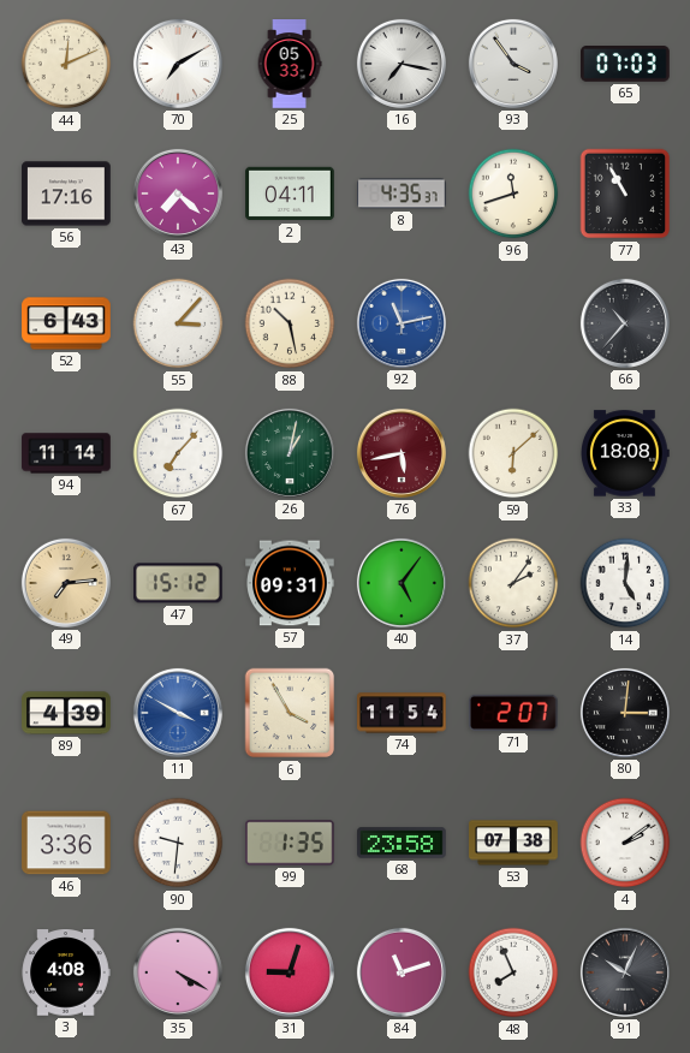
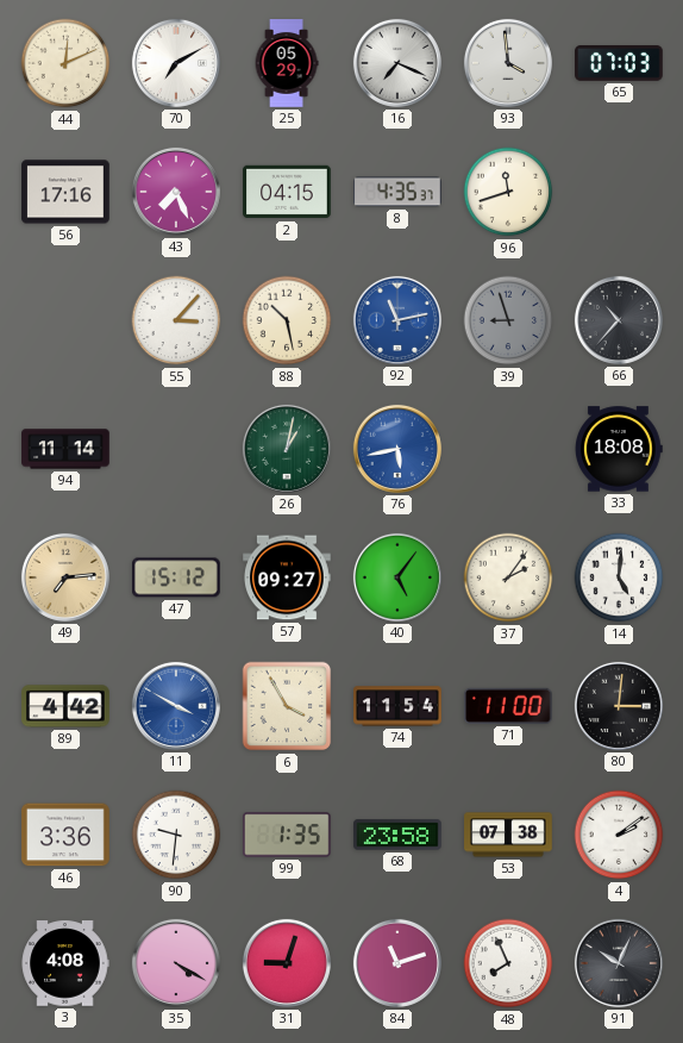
25: 05:33 -> 05:29
16: 7:17 -> 7:19
93: 3:54 -> 3:59
43: 7:22 -> 7:26
2: 04:11 -> 04:15
77: 10:55 -> none
52: 6:43 -> none
39: none -> 8:57
67: 7:07 -> none
76 dial: burgundy -> blue
59: 6:08 -> none
57: 09:31 -> 09:27
89: 4:39 -> 4:42
71: 2:07 -> 11:00
